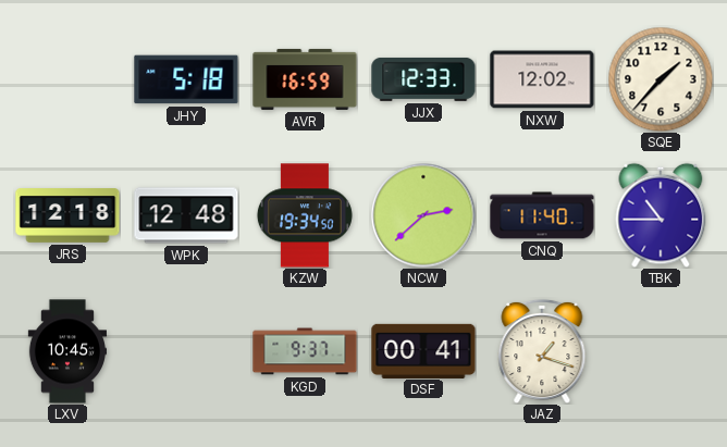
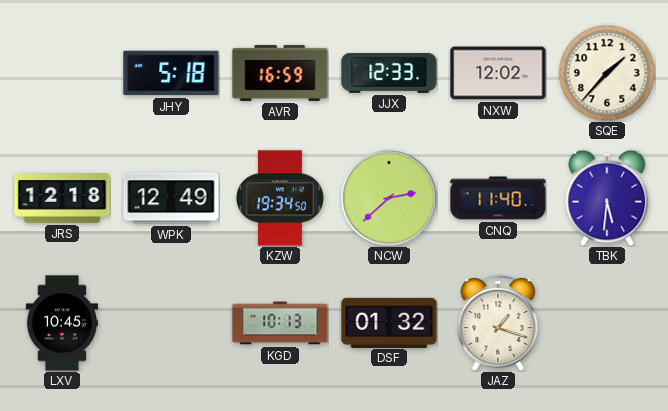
WPK: 12:48 -> 12:49
TBK: 10:45 -> 5:31
KGD: 9:37 -> 10:13
DSF: 00:41 -> 01:32
